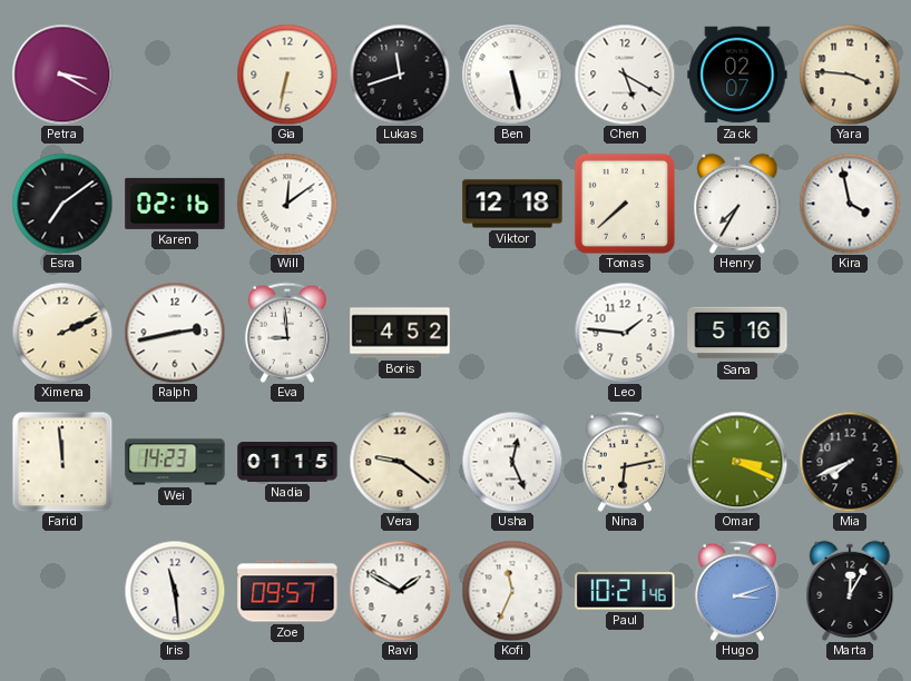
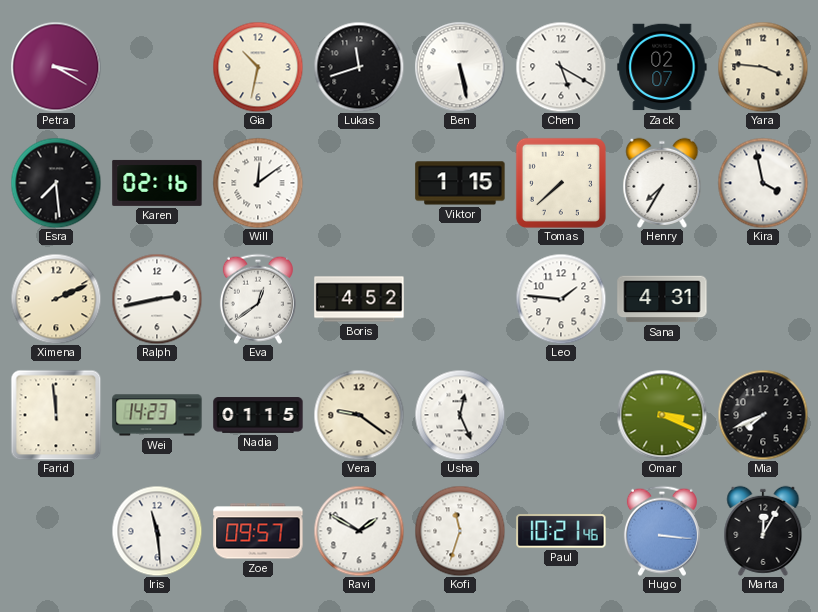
Gia: 6:32 -> 10:32
Esra: 7:09 -> 7:29
Viktor: 12:18 -> 1:15
Eva: 8:59 -> 12:39
Sana: 5:16 -> 4:31
Nina: 6:13 -> none
Kofi: 11:34 -> 11:33
Hugo: 3:12 -> 3:16
